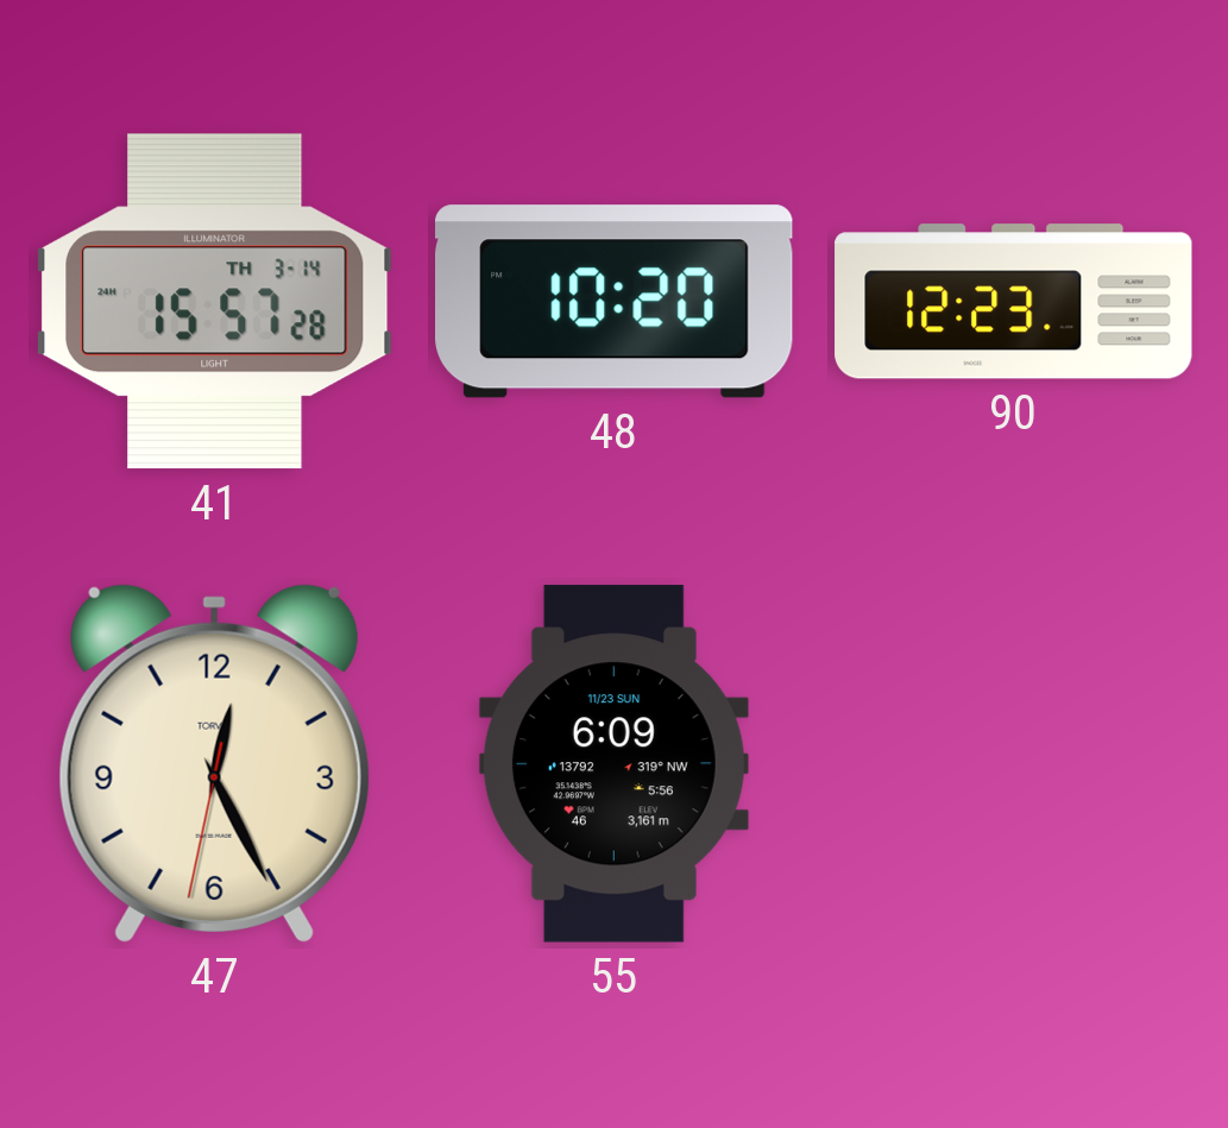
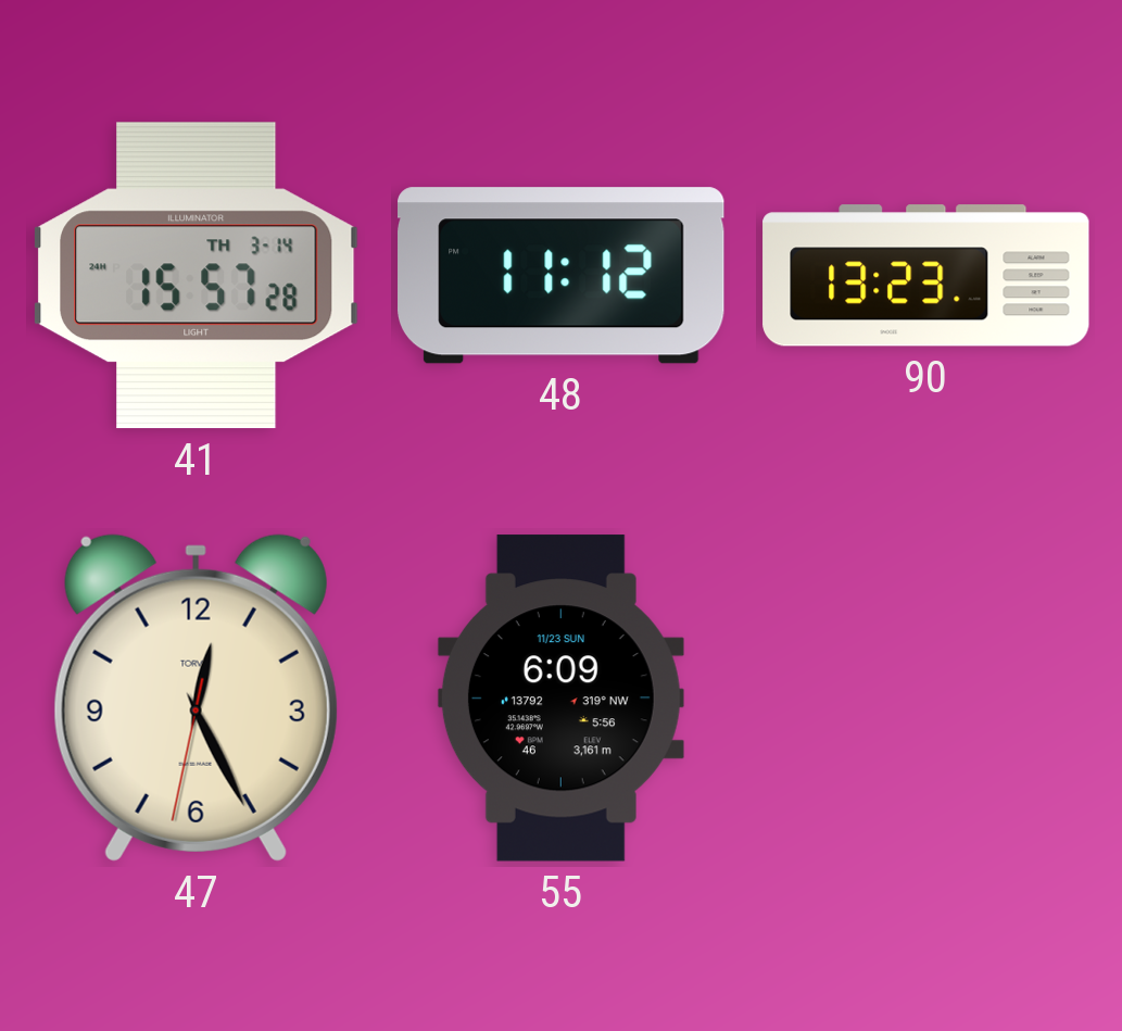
48: 10:20 -> 11:12
90: 12:23 -> 13:23
